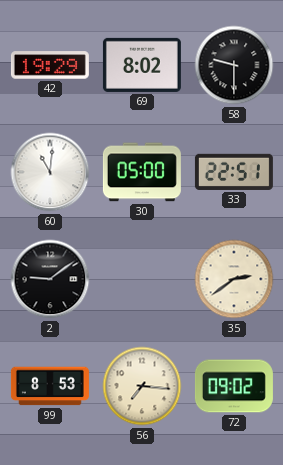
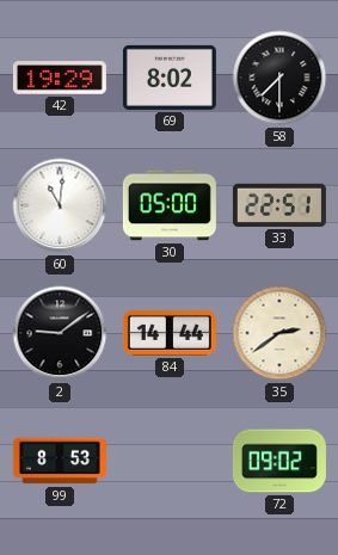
58: 9:30 -> 7:30
84: none -> 14:44
56: 7:16 -> none
